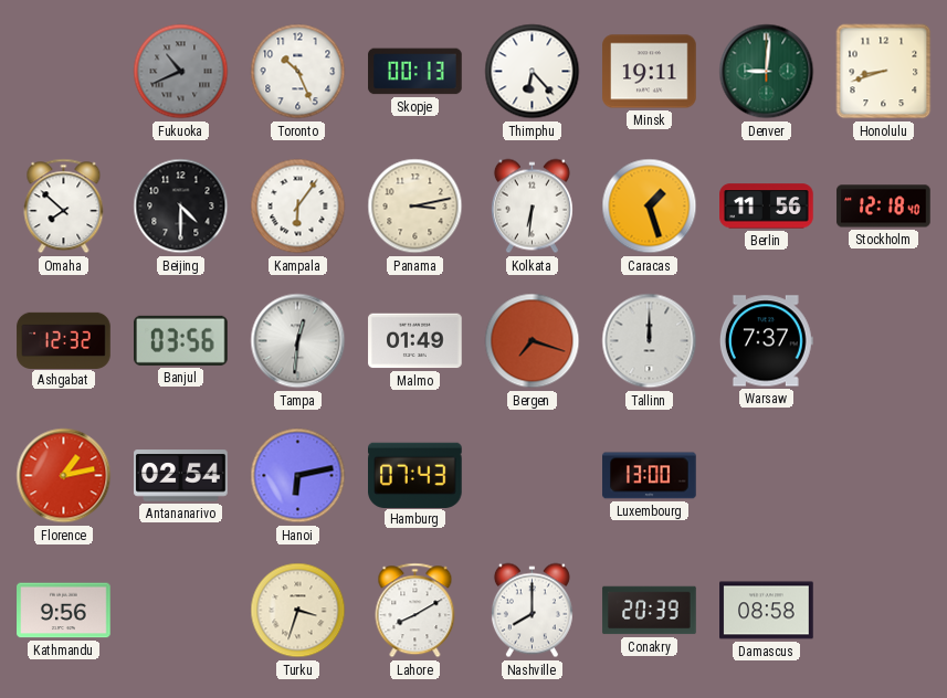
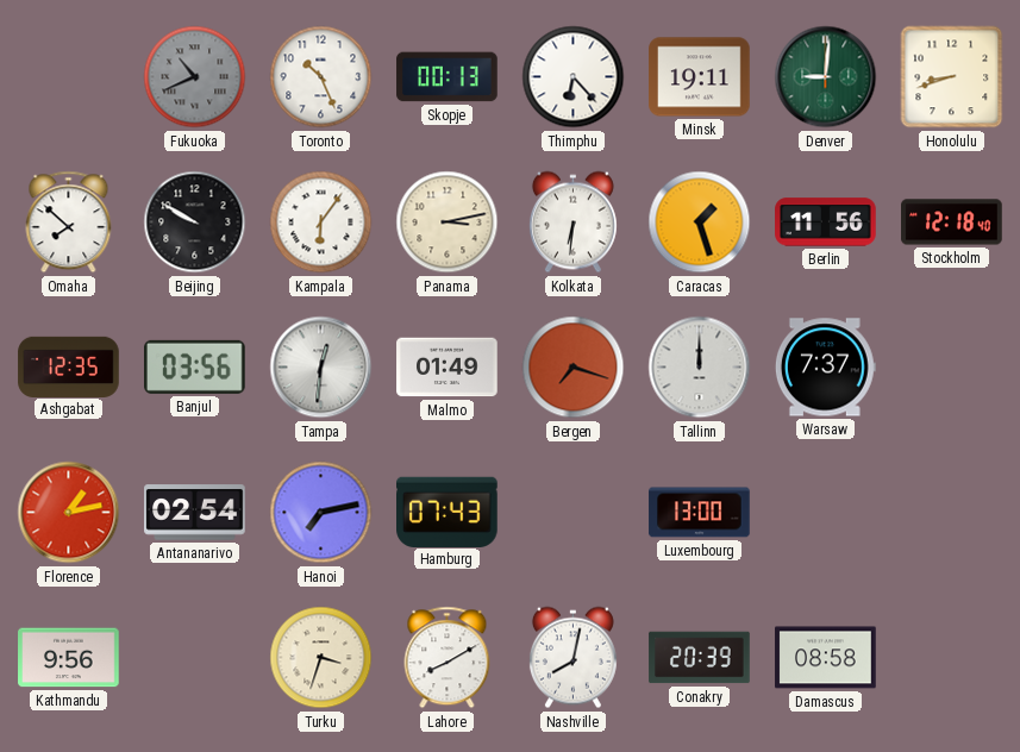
Beijing: 4:30 -> 9:50
Ashgabat: 12:32 -> 12:35
Hanoi: 6:13 -> 7:13
Nashville: 8:00 -> 8:02
